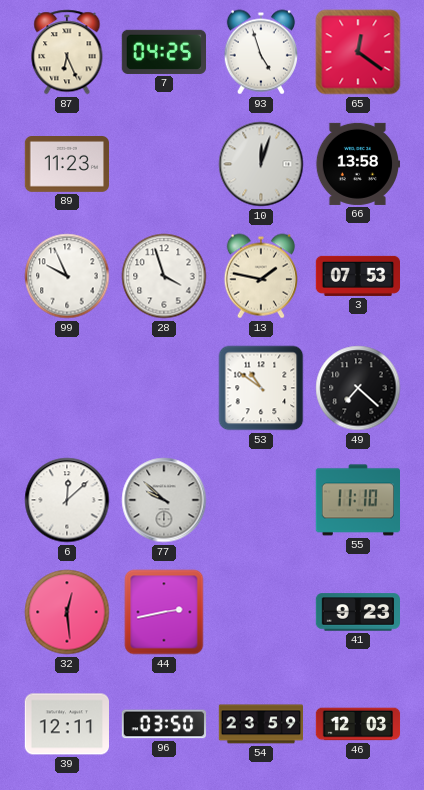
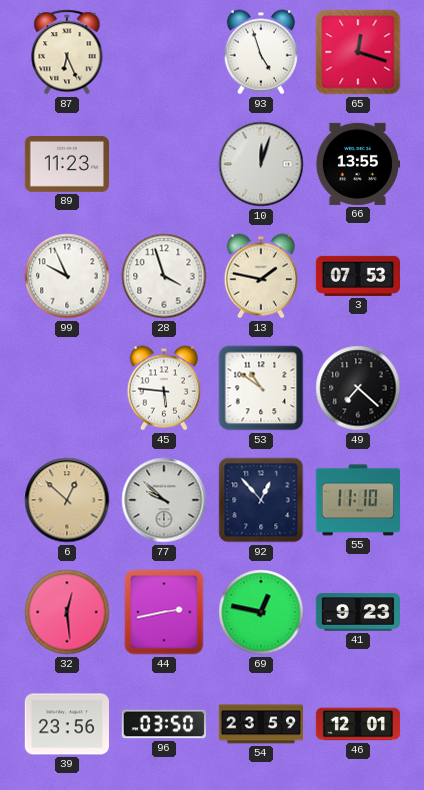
7: 04:25 -> none
65: 12:21 -> 12:18
66: 13:58 -> 13:55
45: none -> 5:46
6: 12:08 -> 12:52
6 dial: white -> champagne
92: none -> 12:53
69: none -> 12:47
39: 12:11 -> 23:56
46: 12:03 -> 12:01
